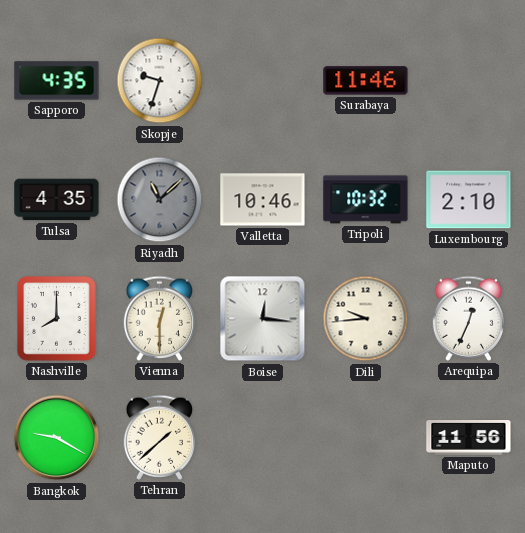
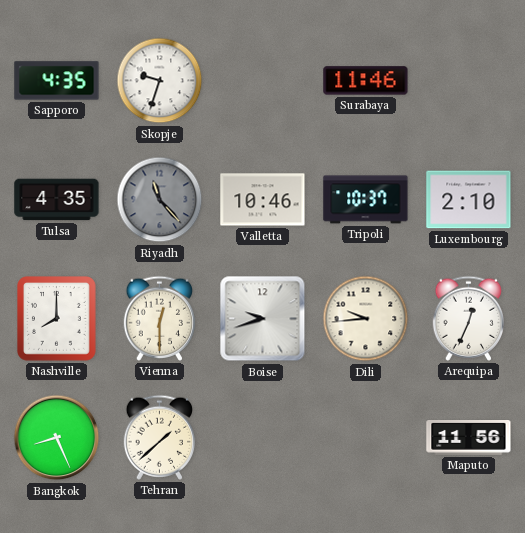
Riyadh: 11:08 -> 11:23
Tripoli: 10:32 -> 10:37
Boise: 12:16 -> 9:42
Bangkok: 9:20 -> 8:26
